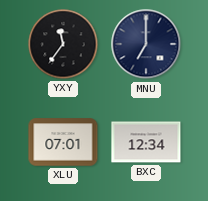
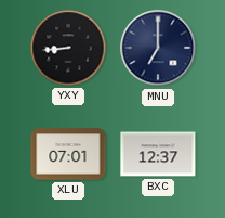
YXY: 11:36 -> 8:44
BXC: 12:34 -> 12:37
